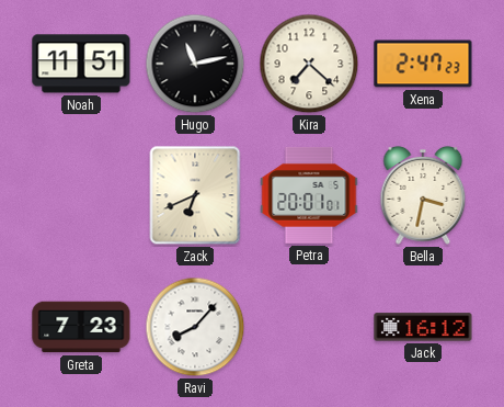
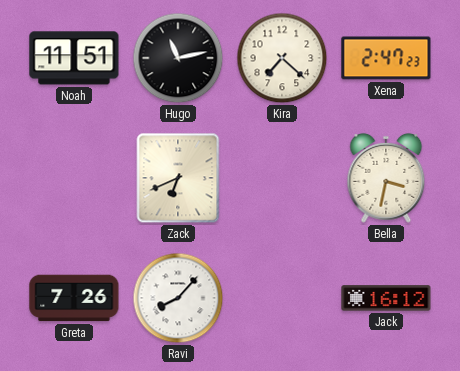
Petra: 20:01 -> none
Greta: 7:23 -> 7:26
